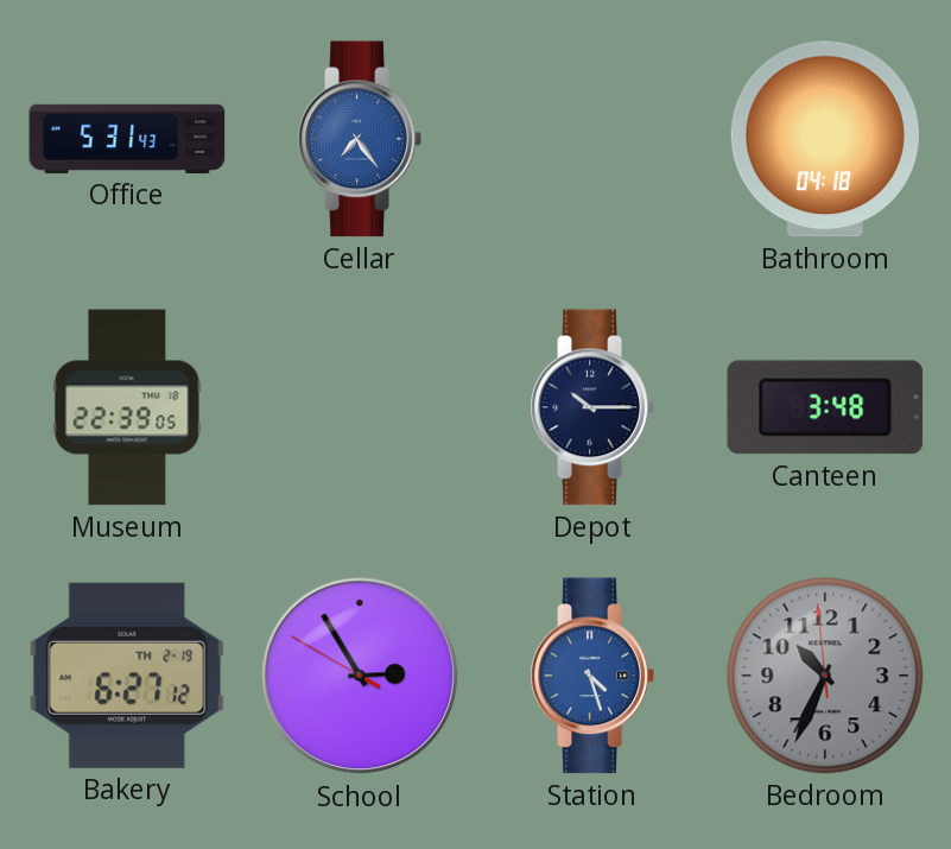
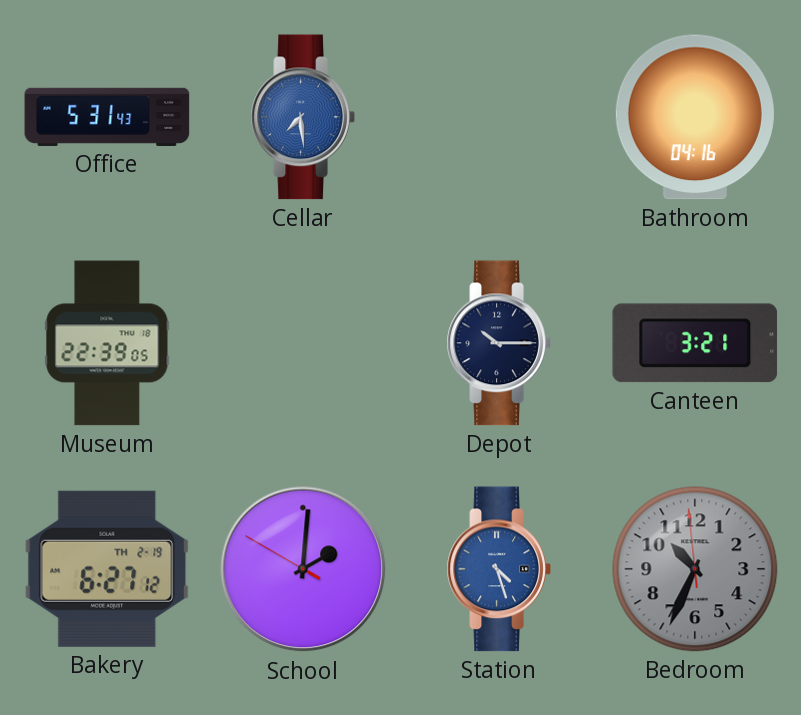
Cellar: 7:24 -> 7:29
Bathroom: 04:18 -> 04:16
Canteen: 3:48 -> 3:21
School: 2:54 -> 2:00
